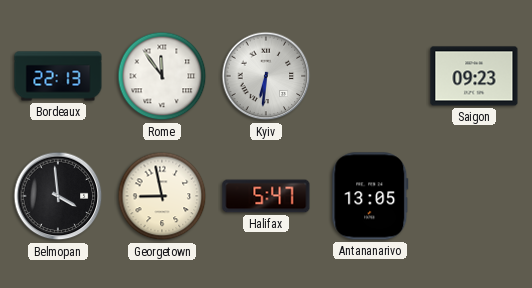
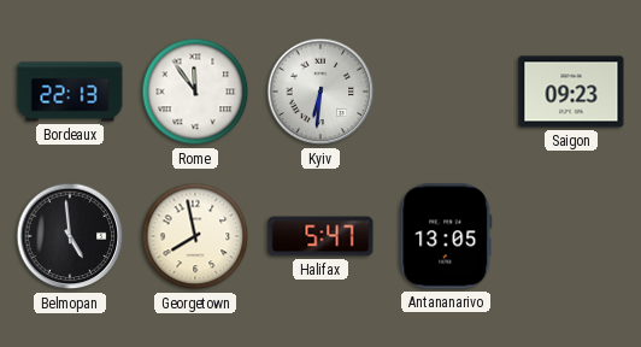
Belmopan: 3:59 -> 4:59
Georgetown: 8:58 -> 7:58
